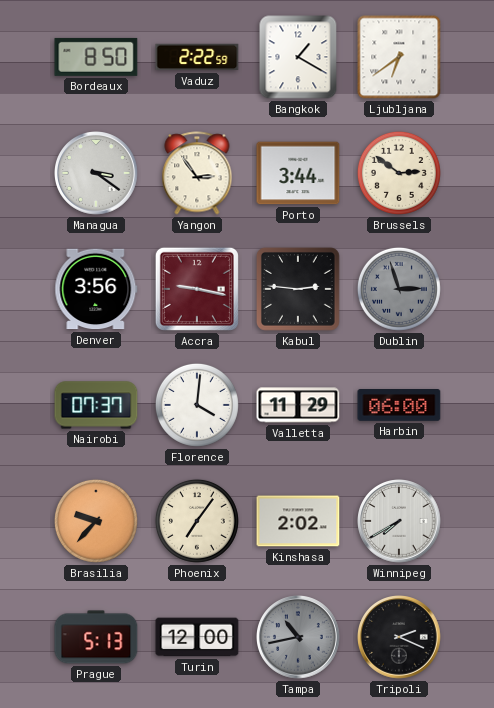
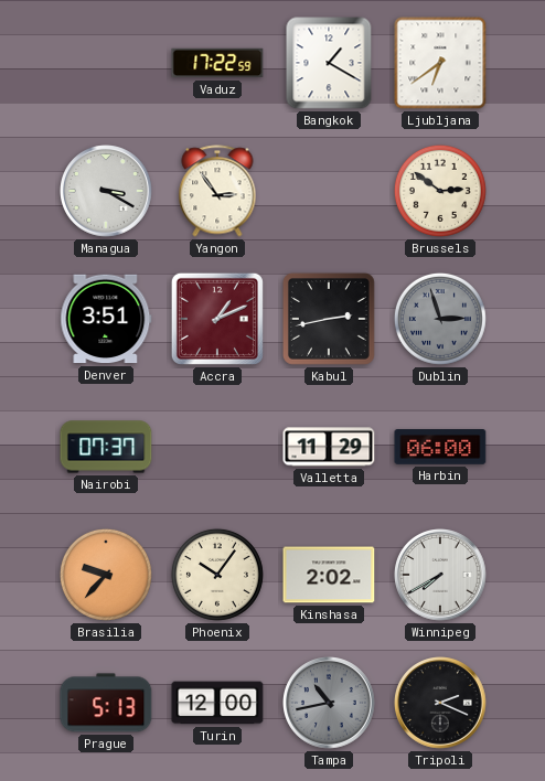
Bordeaux: 8:50 -> none
Vaduz: 2:22 -> 17:22
Managua: 3:21 -> 3:20
Porto: 3:44 -> none
Denver: 3:56 -> 3:51
Accra: 9:17 -> 1:11
Kabul: 2:46 -> 2:43
Florence: 4:01 -> none
Phoenix: 7:06 -> 10:06
